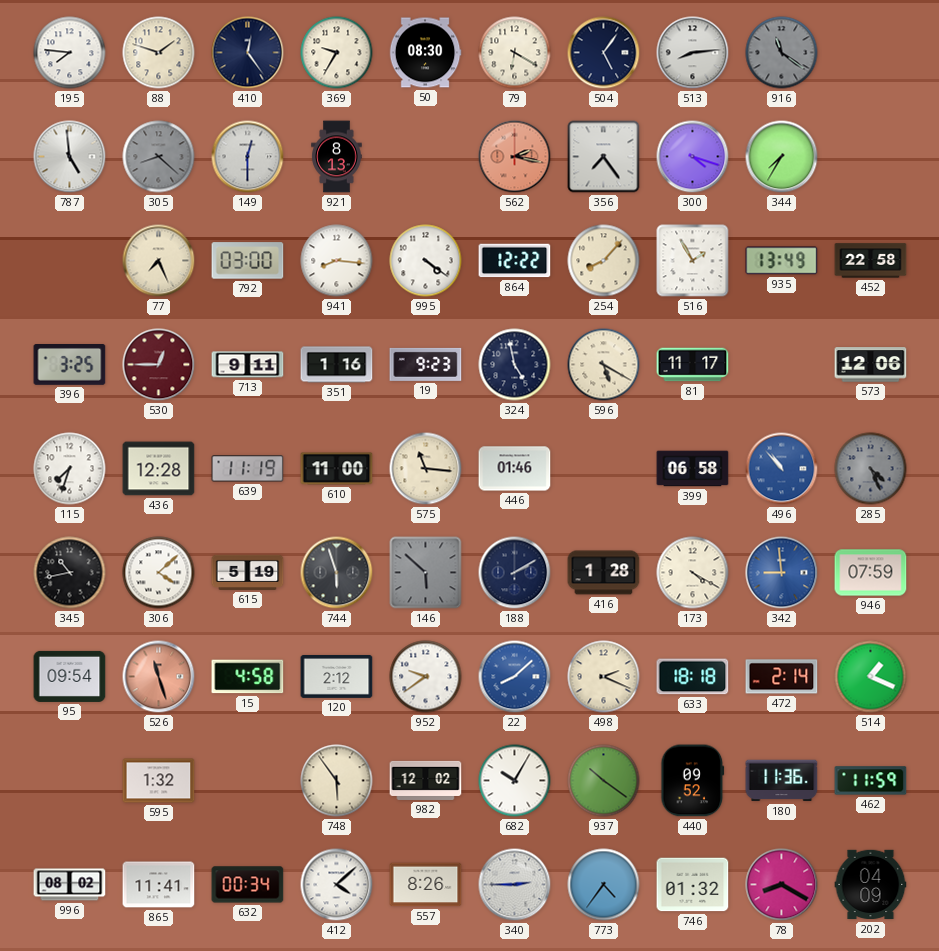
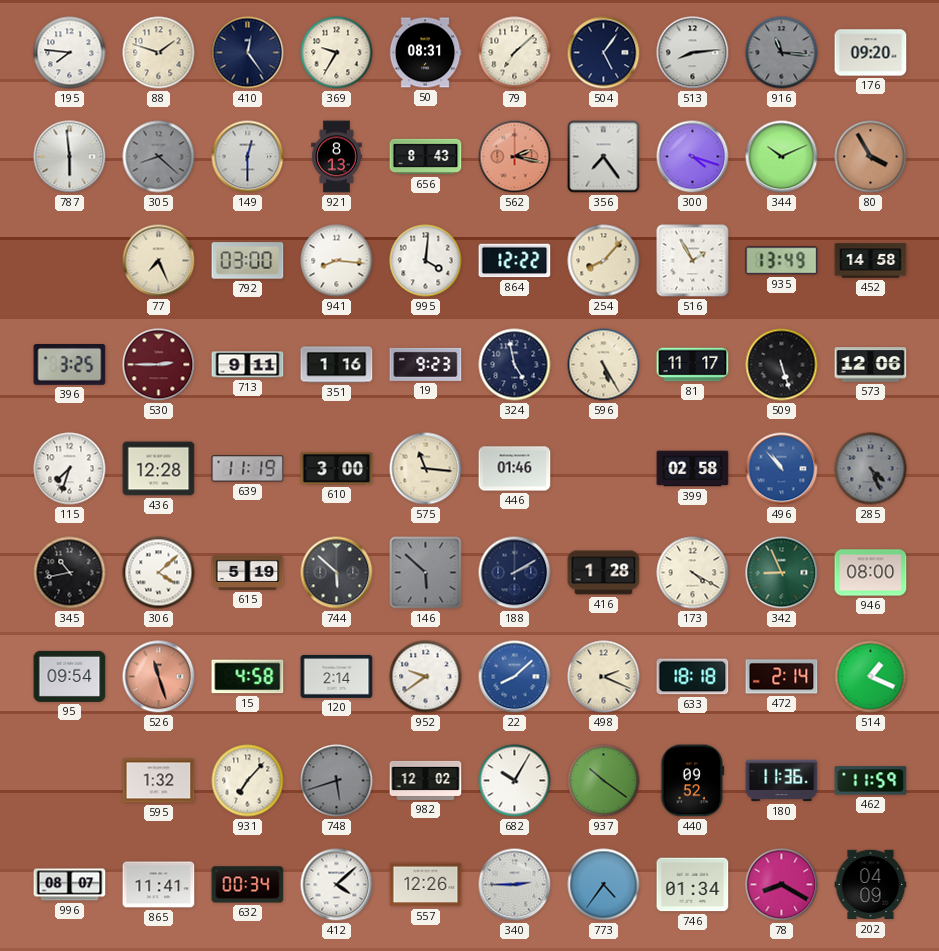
50: 08:30 -> 08:31
79: 6:20 -> 7:08
916: 11:21 -> 11:16
176: none -> 09:20
787: 4:59 -> 5:59
656: none -> 8:43
344: 7:35 -> 10:11
80: none -> 3:55
995: 4:21 -> 4:01
452: 22:58 -> 14:58
530: 12:45 -> 2:45
596: 5:20 -> 5:25
509: none -> 5:27
610: 11:00 -> 3:00
399: 06:58 -> 02:58
744: 5:57 -> 5:52
342: 8:59 -> 8:56
342 dial: blue -> green
946: 07:59 -> 08:00
120: 2:12 -> 2:14
931: none -> 7:07
748: 5:54 -> 5:42
748 dial: cream -> grey
996: 08:02 -> 08:07
557: 8:26 -> 12:26
746: 01:32 -> 01:34
